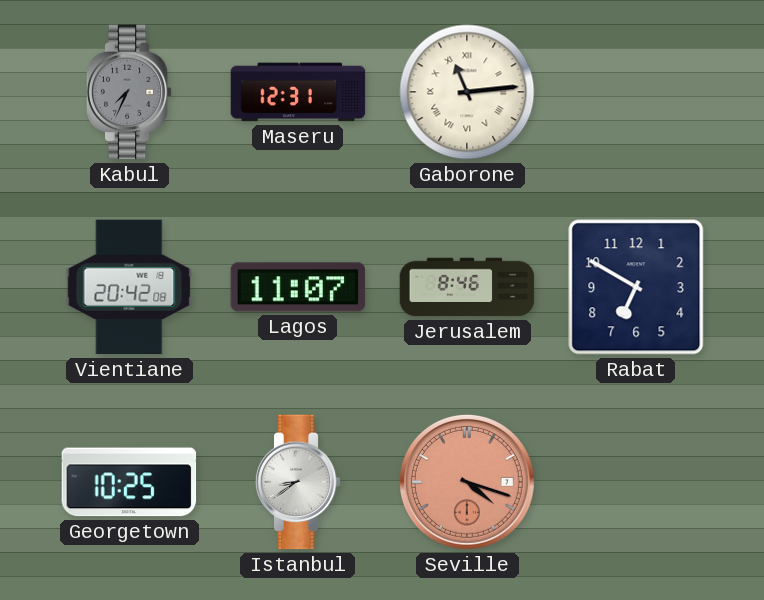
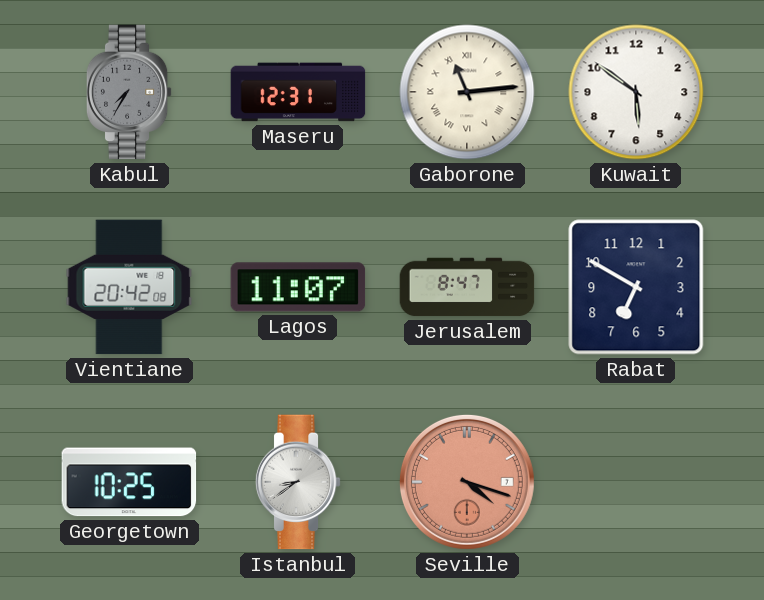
Kabul: 7:34 -> 7:35
Kuwait: none -> 5:51
Jerusalem: 8:46 -> 8:47
